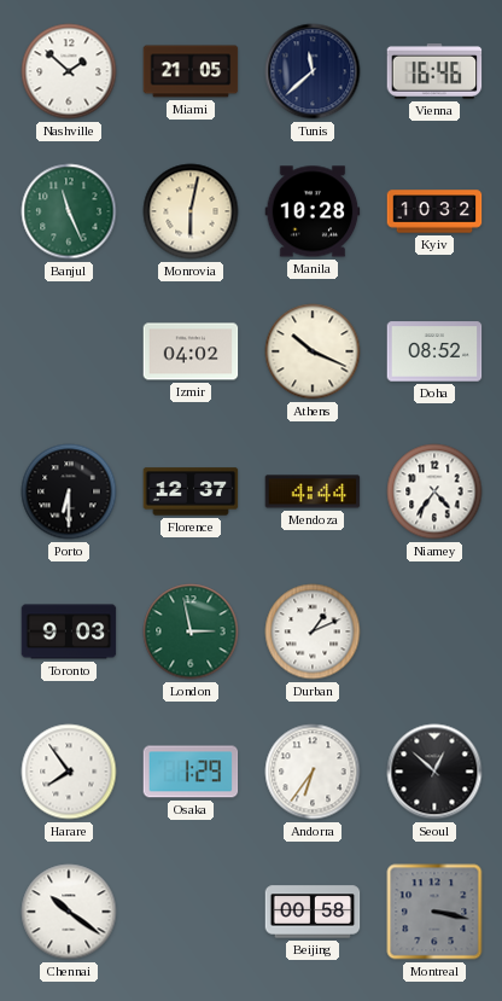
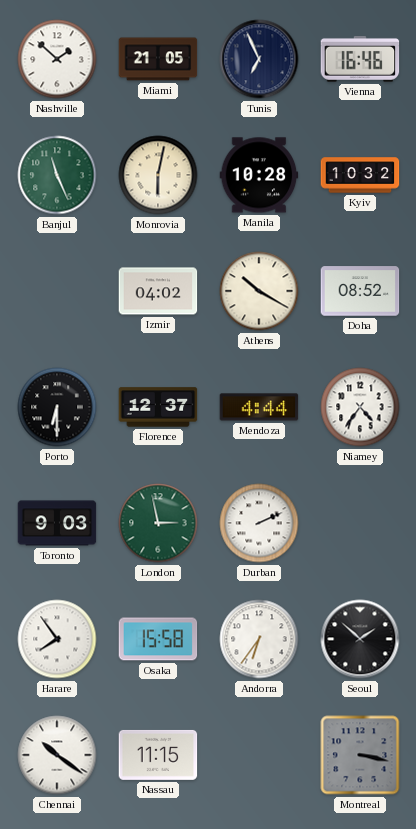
Tunis: 11:38 -> 6:56
Athens: 10:19 -> 10:20
Durban: 1:11 -> 2:11
Osaka: 1:29 -> 15:58
Seoul: 12:52 -> 1:52
Nassau: none -> 11:15
Beijing: 00:58 -> none
